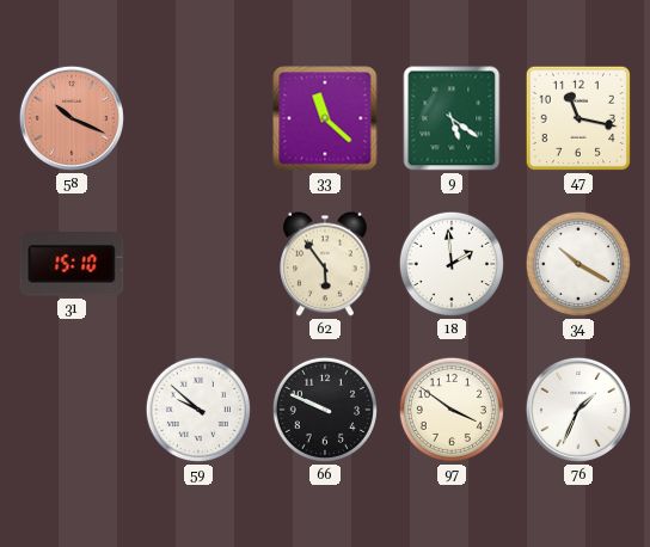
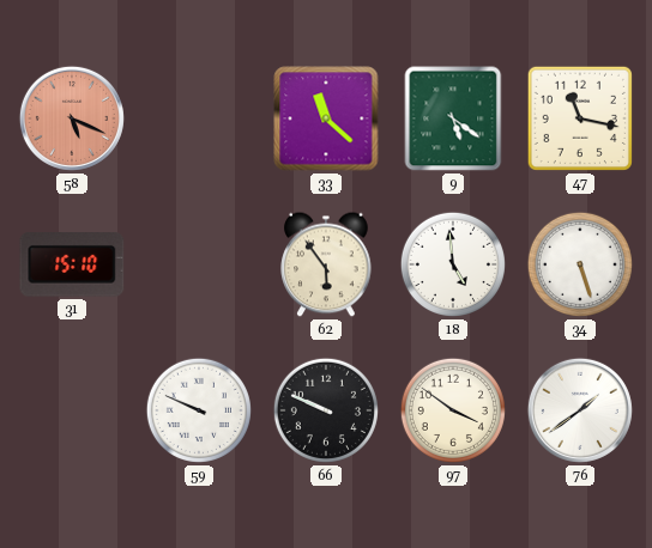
58: 10:19 -> 5:19
18: 1:59 -> 4:59
34: 10:20 -> 5:27
59: 9:52 -> 9:49
76: 1:34 -> 1:39
